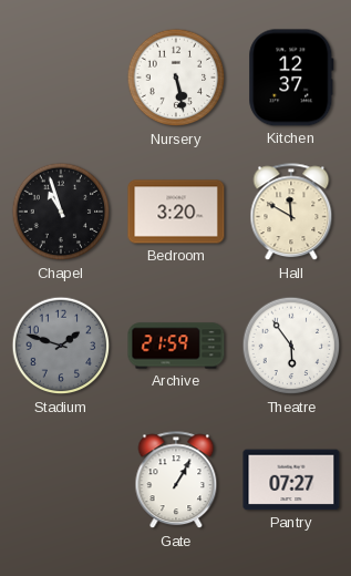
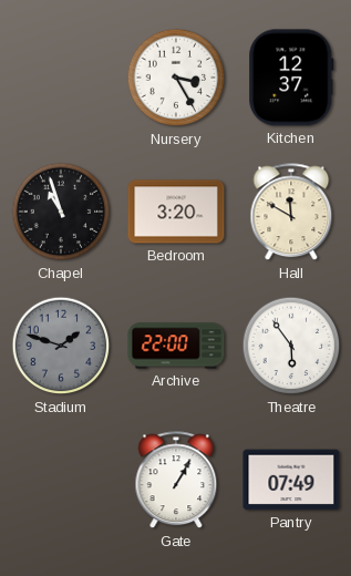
Nursery: 5:28 -> 3:25
Archive: 21:59 -> 22:00
Pantry: 07:27 -> 07:49
